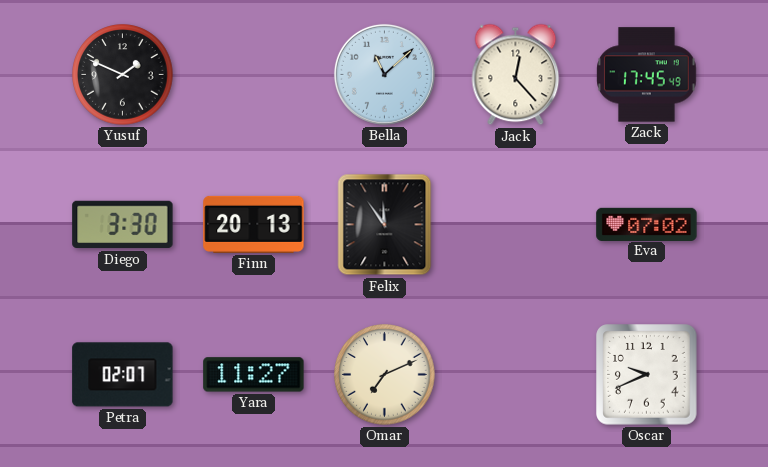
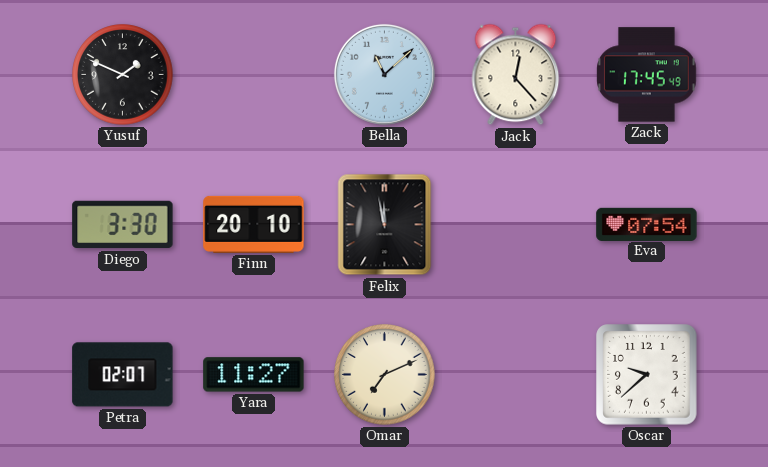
Finn: 20:13 -> 20:10
Felix: 11:54 -> 11:58
Eva: 07:02 -> 07:54
Oscar: 9:41 -> 9:38
